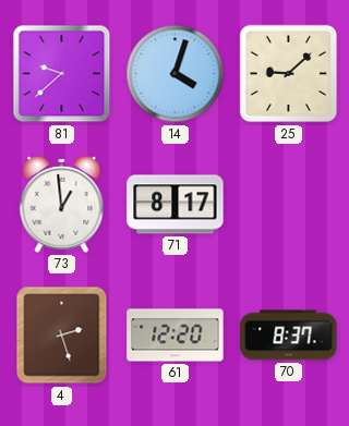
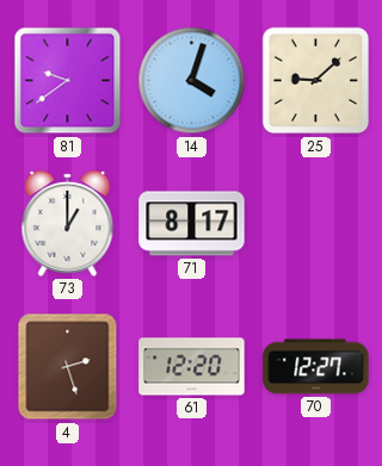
81: 9:38 -> 9:39
73: 12:59 -> 1:00
70: 8:37 -> 12:27
